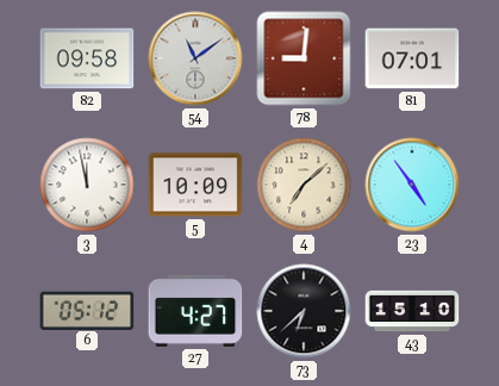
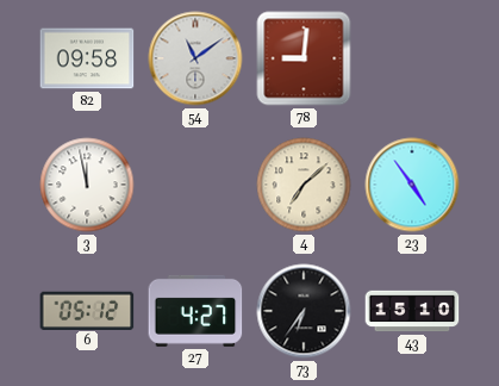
81: 07:01 -> none
5: 10:09 -> none
73: 6:38 -> 6:36
